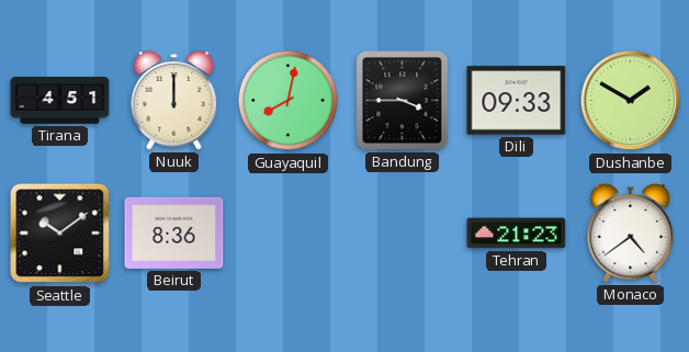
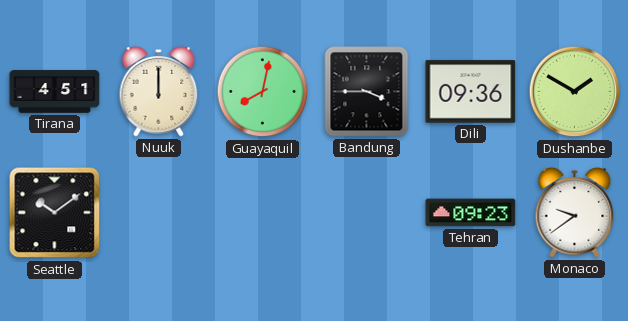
Dili: 09:33 -> 09:36
Beirut: 8:36 -> none
Tehran: 21:23 -> 09:23
Monaco: 4:39 -> 9:39
